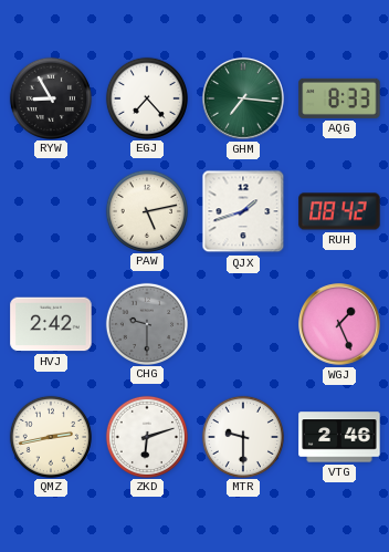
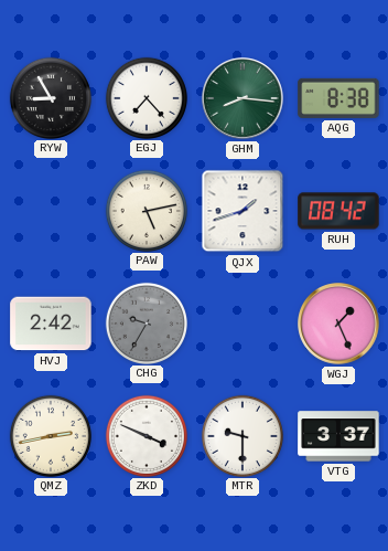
GHM: 7:16 -> 8:16
AQG: 8:33 -> 8:38
CHG: 9:30 -> 9:35
ZKD: 6:12 -> 3:49
VTG: 2:46 -> 3:37
